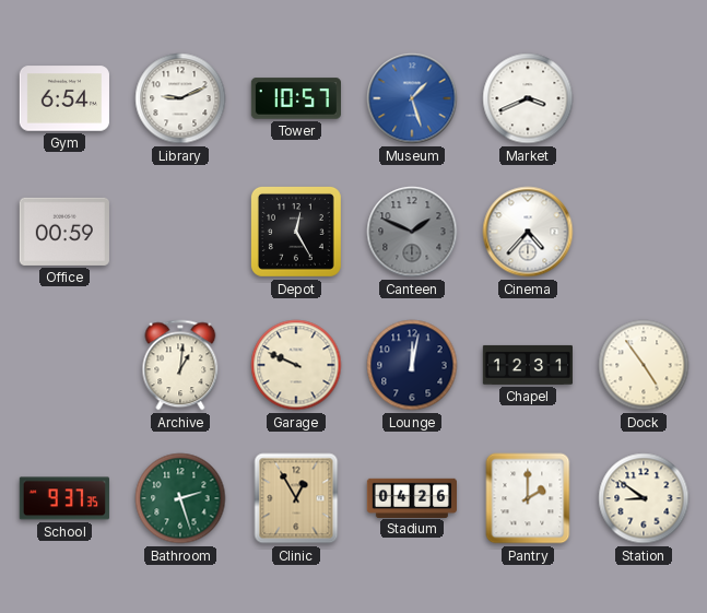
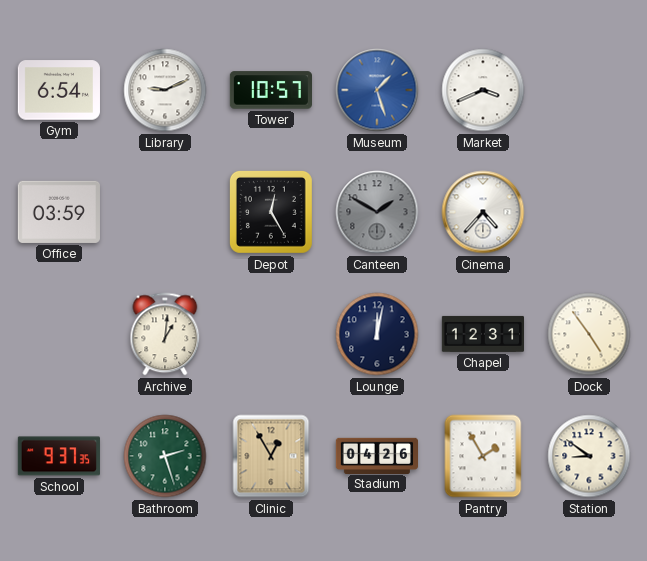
Office: 00:59 -> 03:59
Canteen: 1:49 -> 1:50
Garage: 9:49 -> none
Pantry: 2:00 -> 1:55
